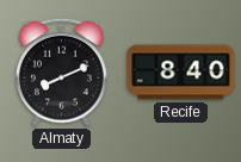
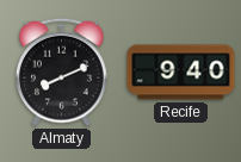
Recife: 8:40 -> 9:40
